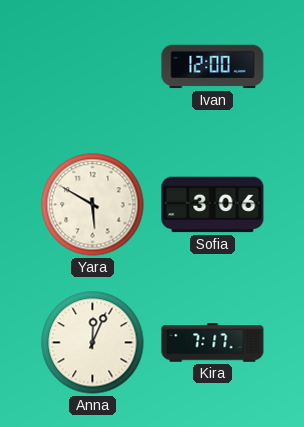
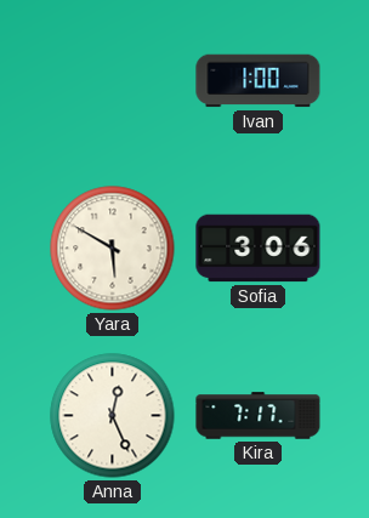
Ivan: 12:00 -> 1:00
Anna: 12:04 -> 12:26
